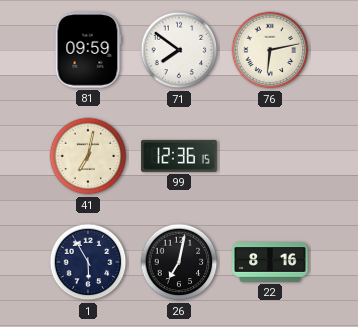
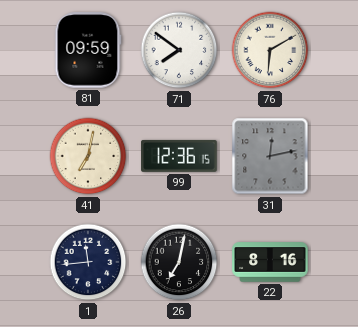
76: 6:13 -> 6:10
31: none -> 12:13
1: 5:55 -> 11:44
